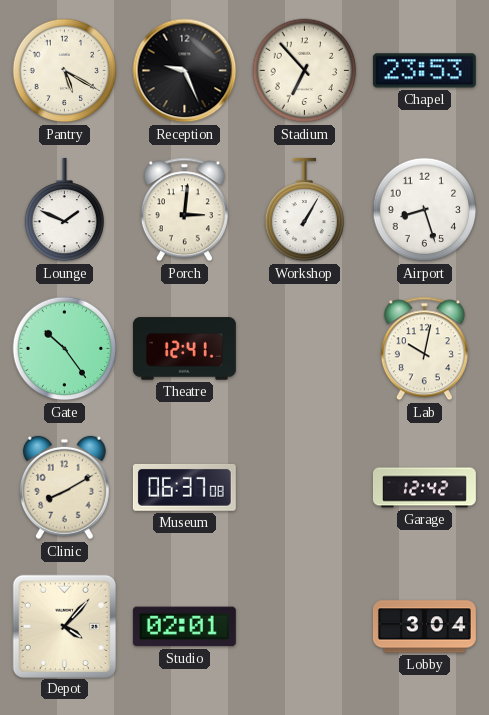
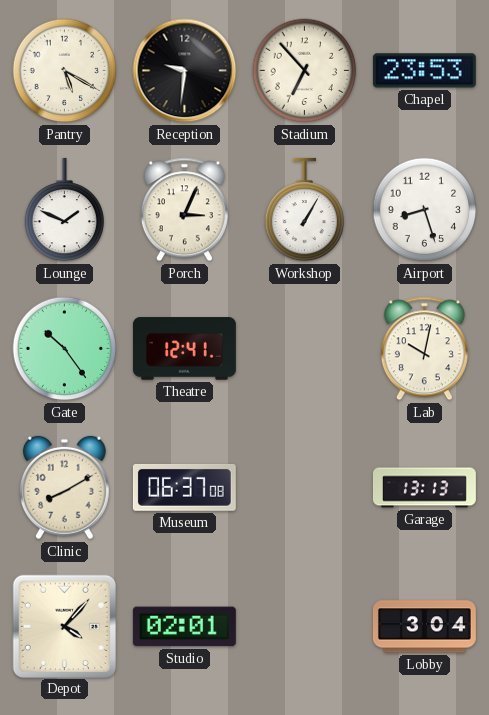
Reception: 9:26 -> 9:31
Porch: 3:01 -> 3:04
Garage: 12:42 -> 13:13
